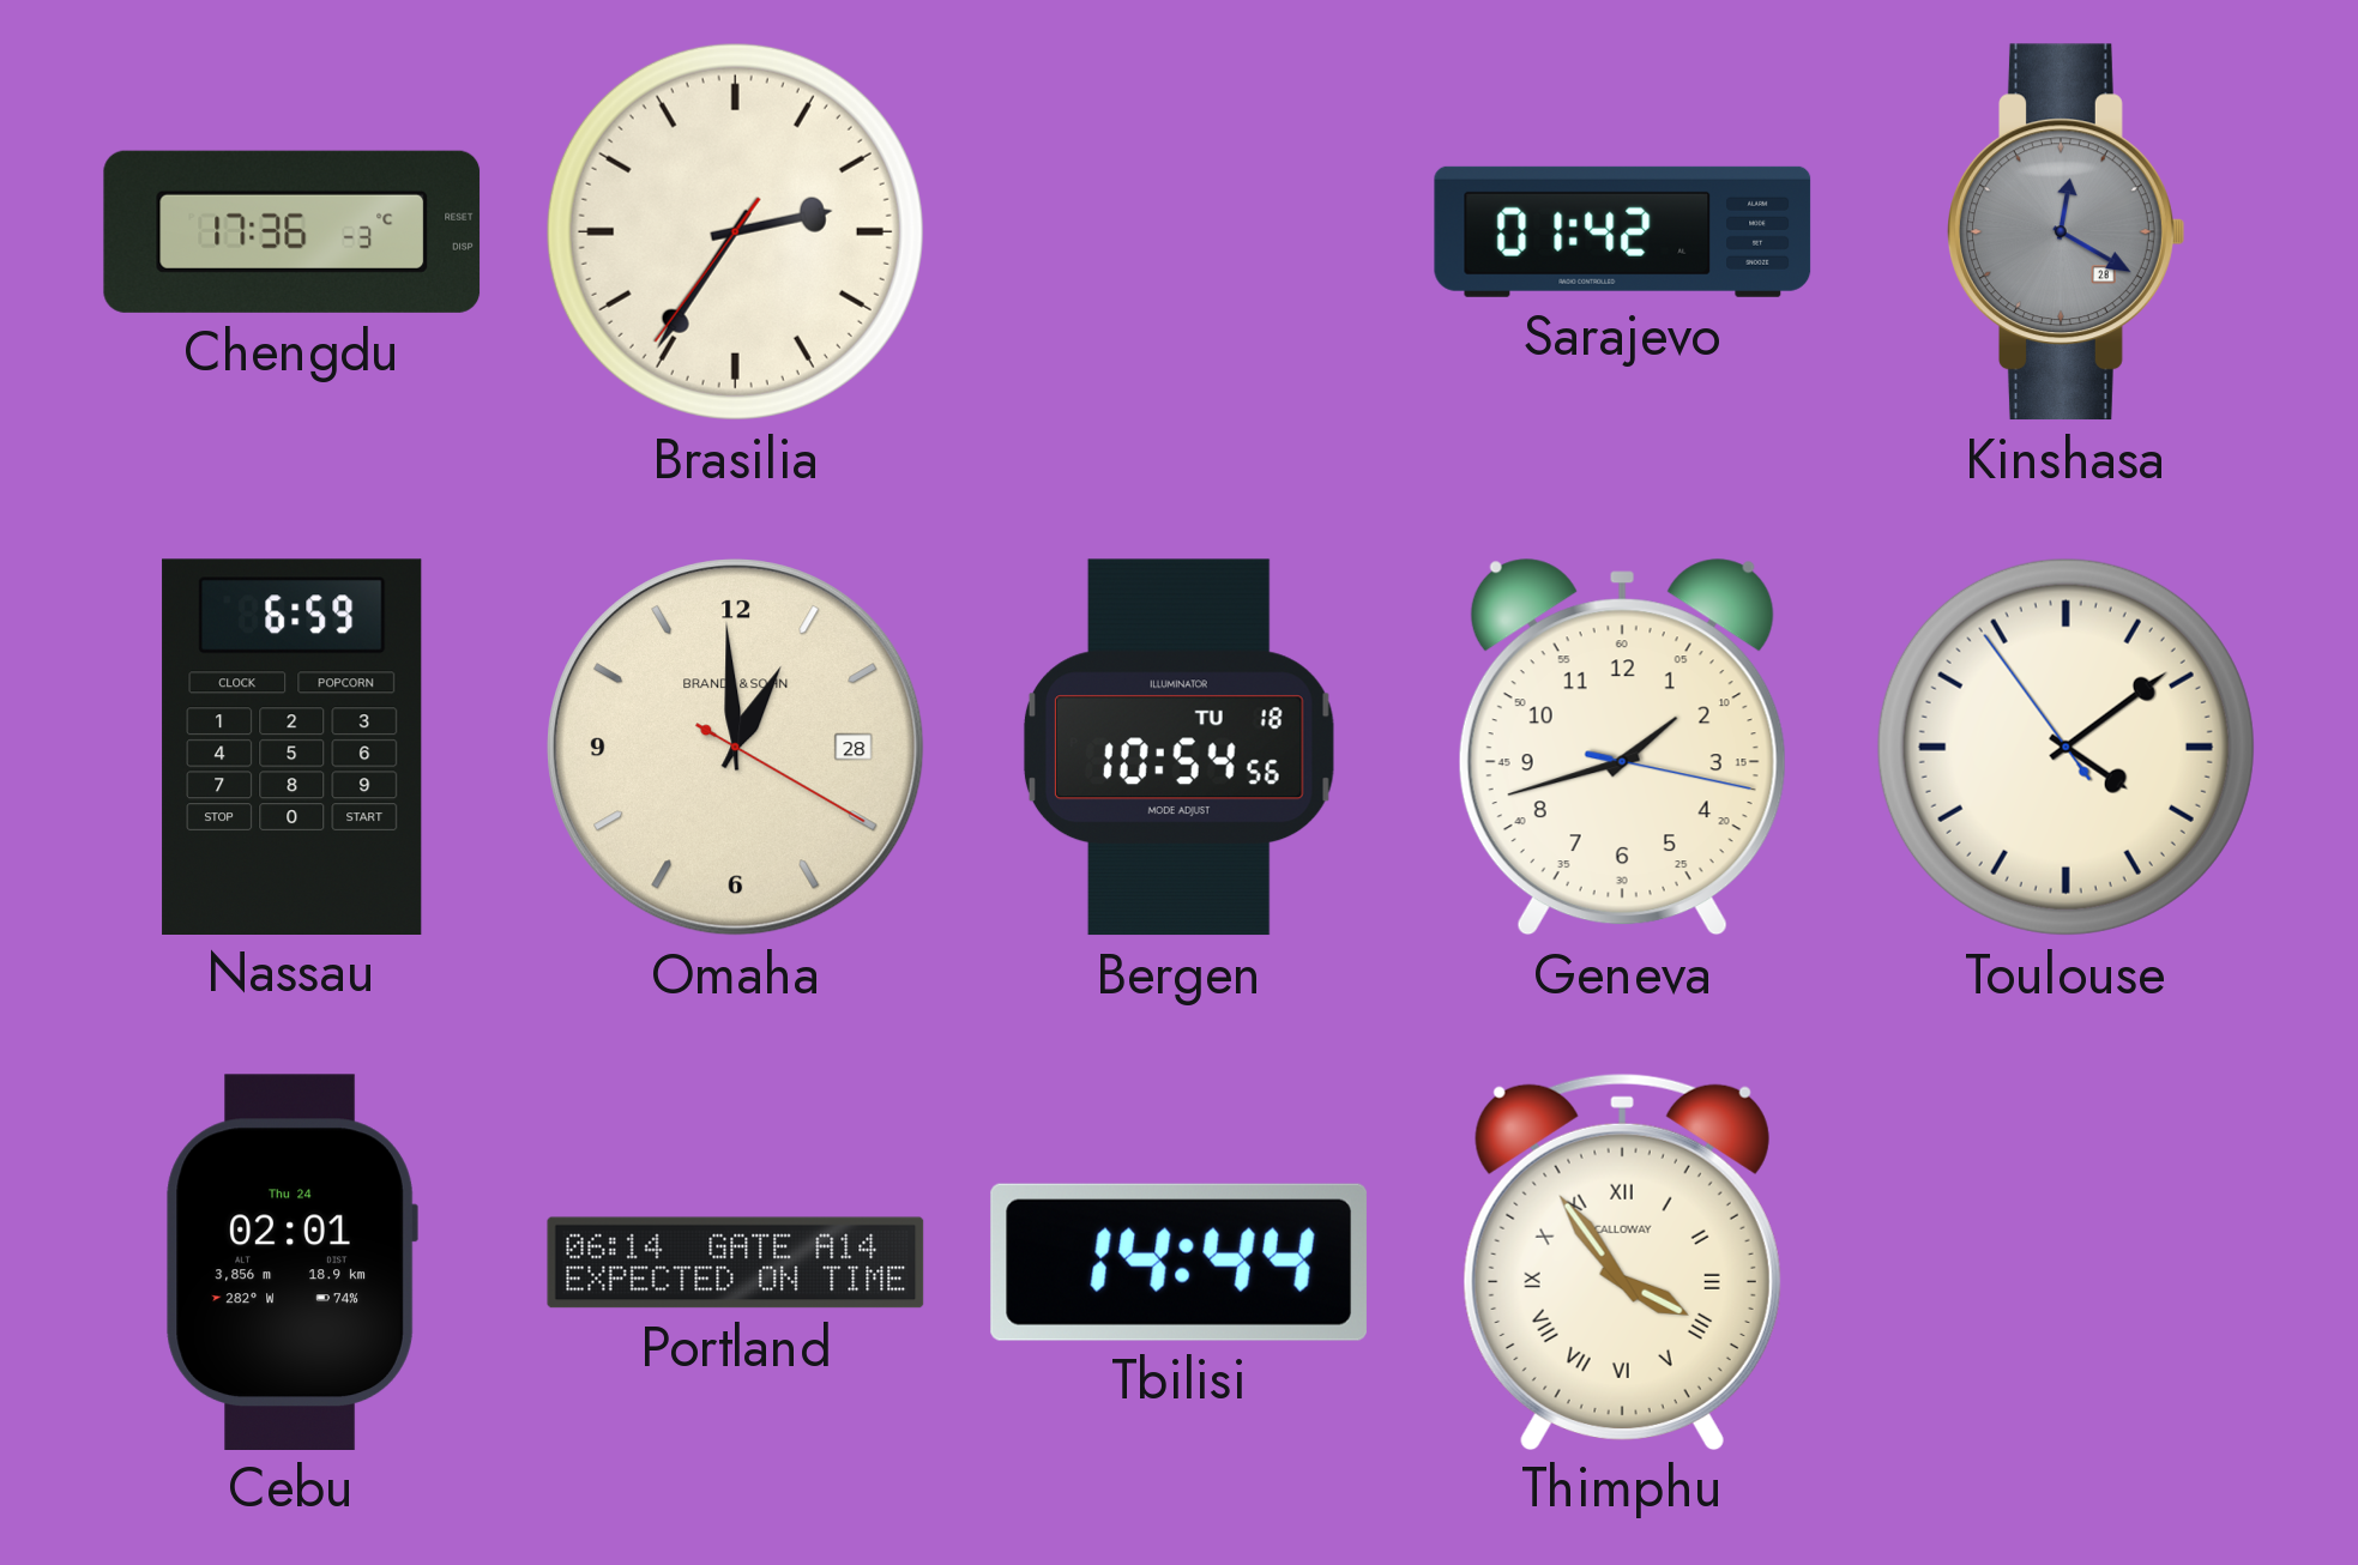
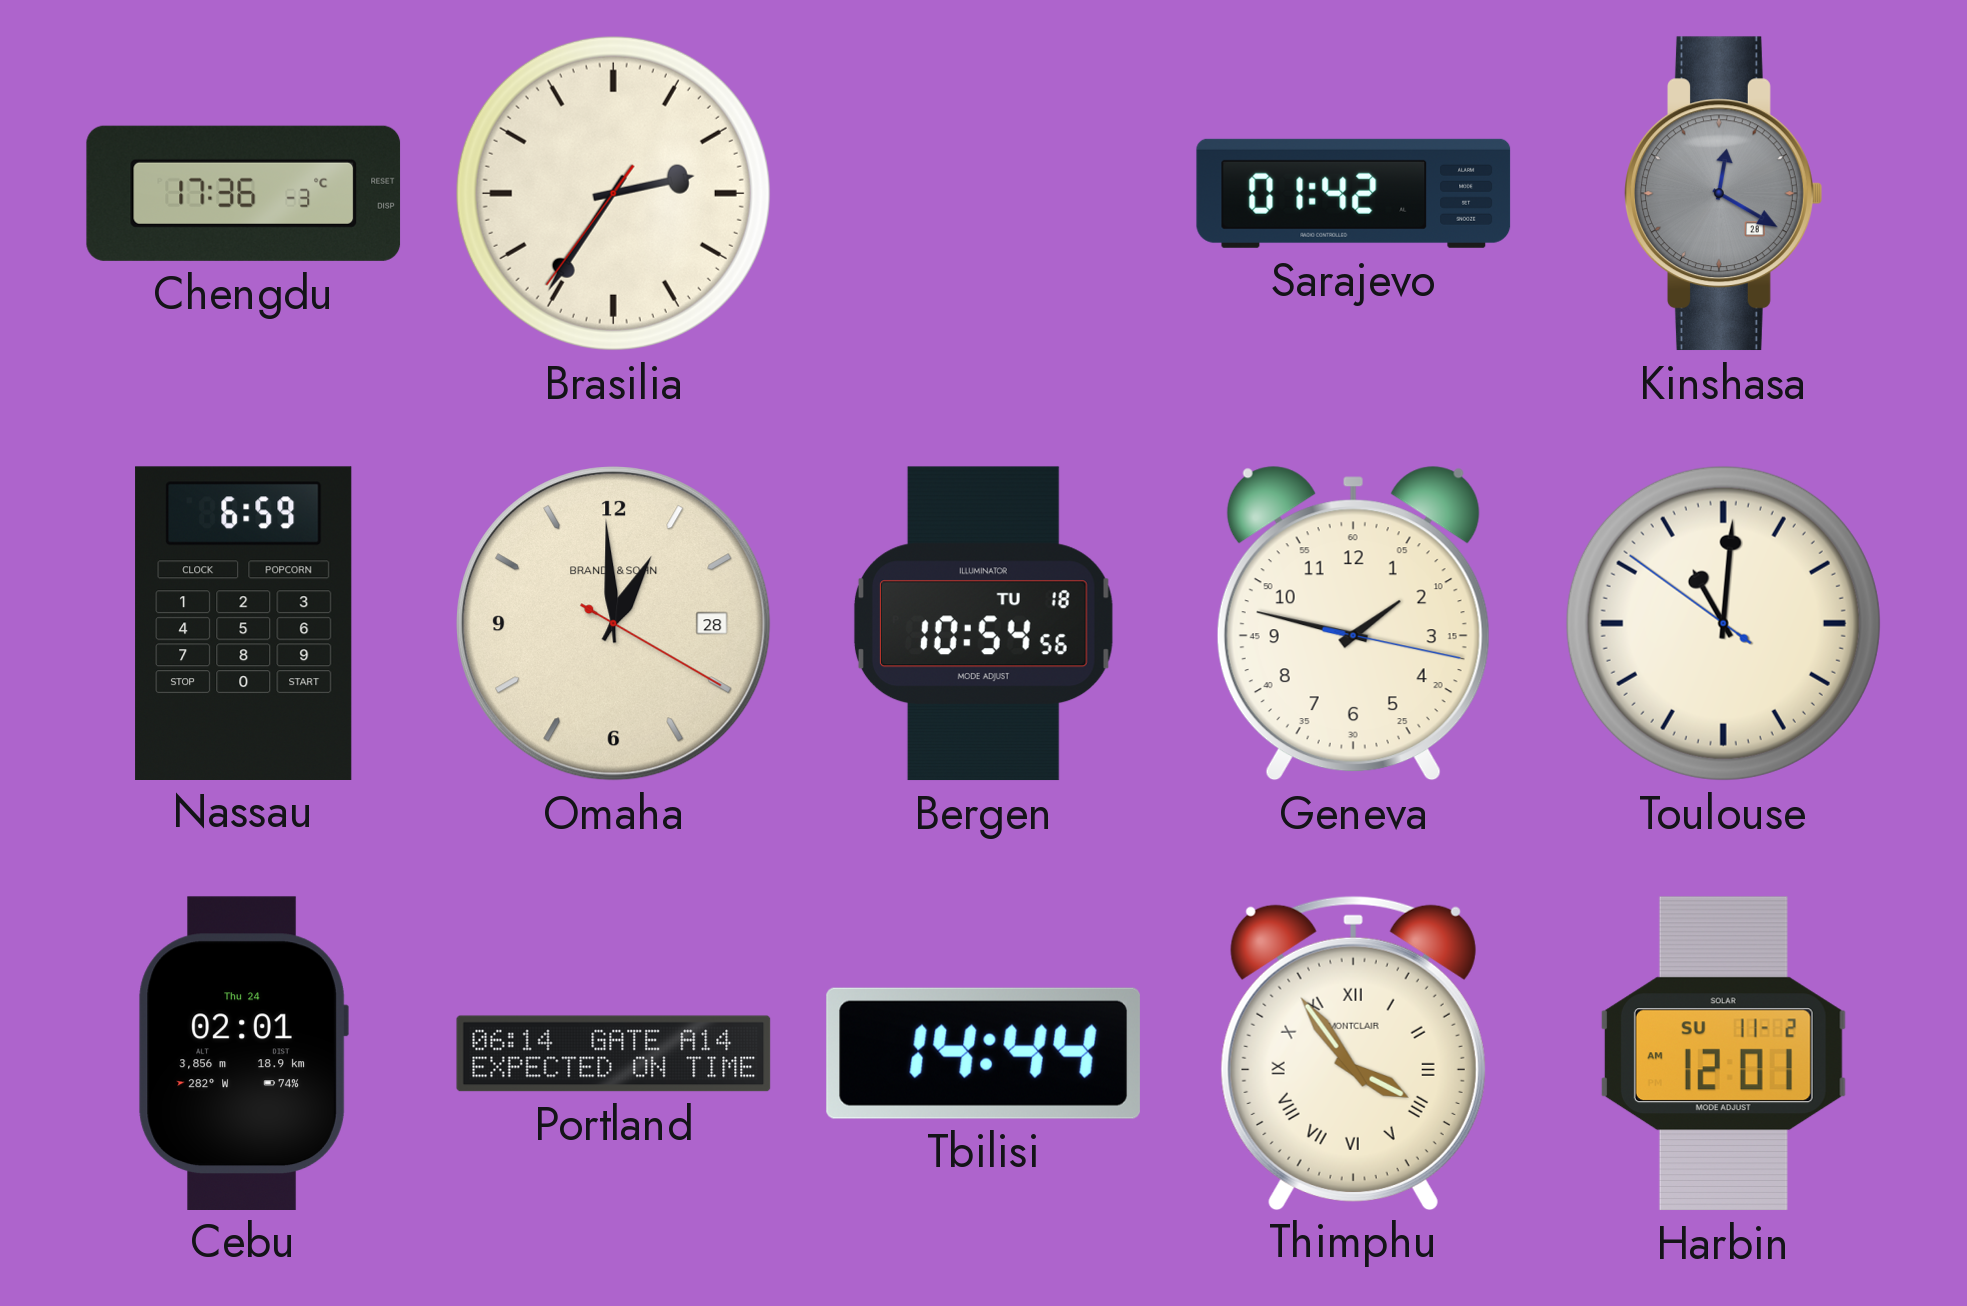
Geneva: 1:42 -> 1:47
Toulouse: 4:08 -> 11:00
Thimphu brand: CALLOWAY -> MONTCLAIR
Harbin: none -> 12:01
